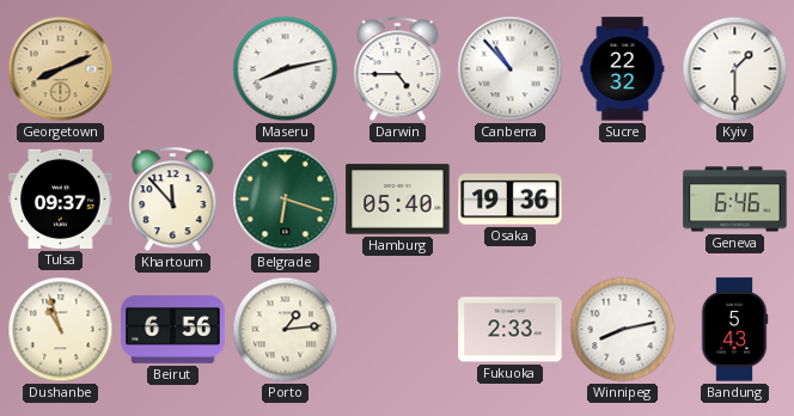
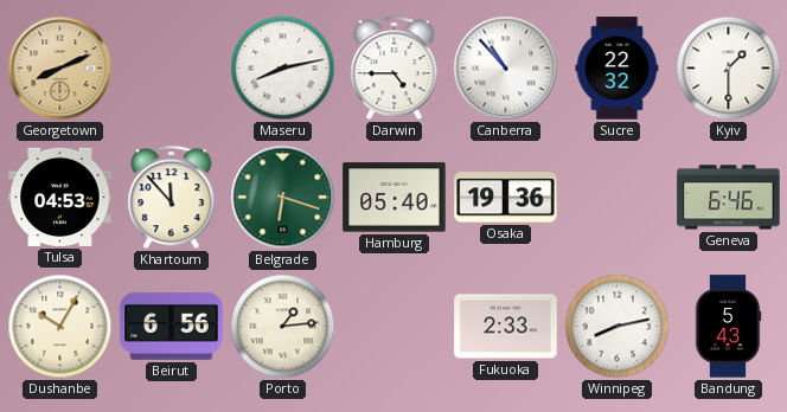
Tulsa: 09:37 -> 04:53
Dushanbe: 10:57 -> 10:05
